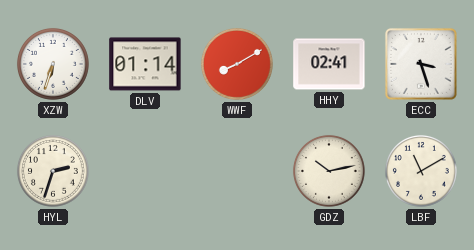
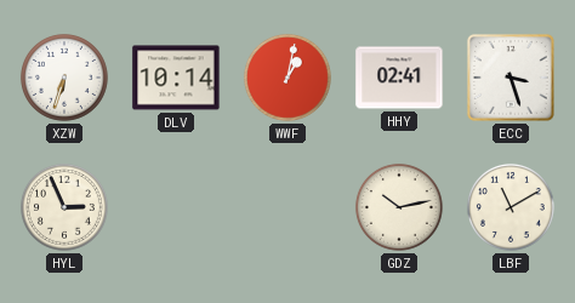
DLV: 01:14 -> 10:14
WWF: 8:10 -> 1:02
HYL: 2:33 -> 2:56
